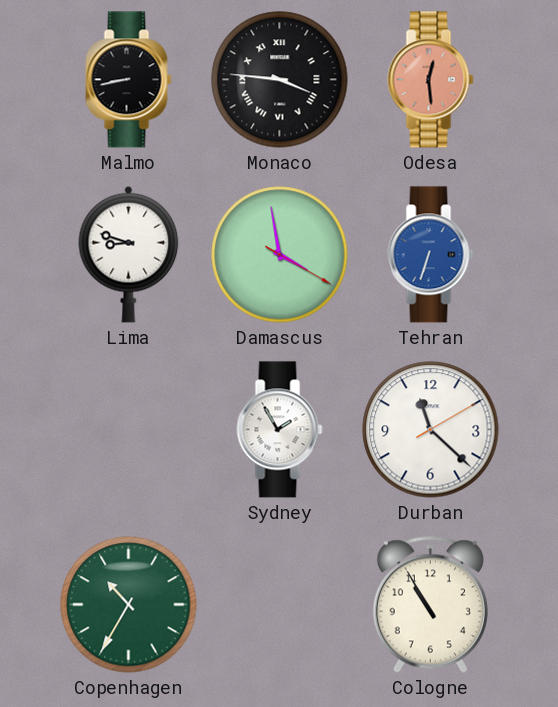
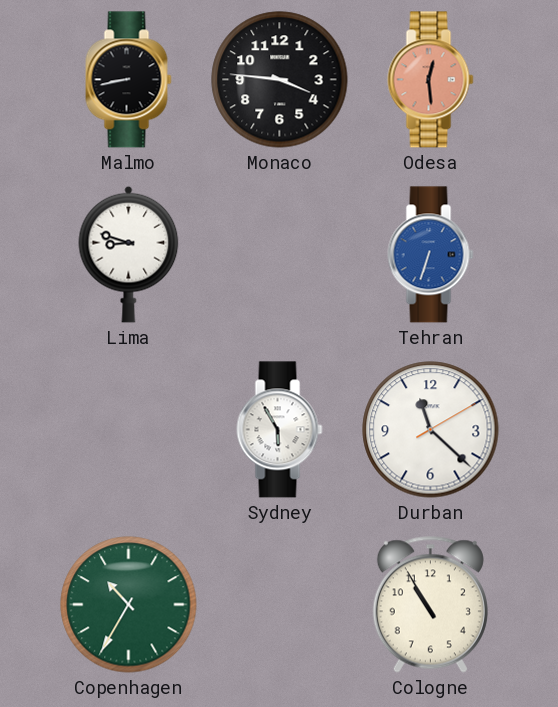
Monaco numerals: Roman -> Arabic
Damascus: 3:58 -> none
Sydney: 1:55 -> 5:55
